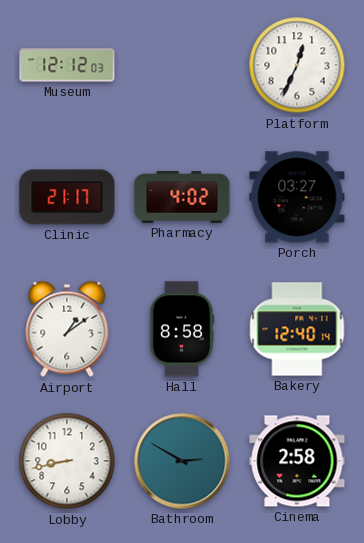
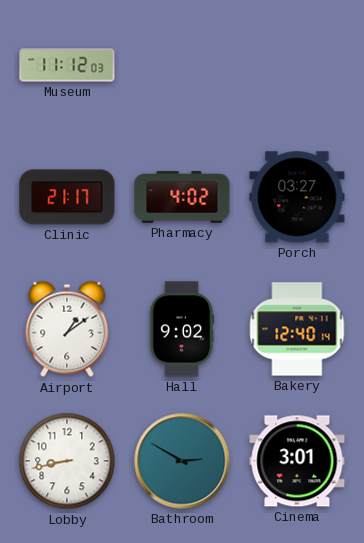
Museum: 12:12 -> 11:12
Platform: 12:34 -> none
Hall: 8:58 -> 9:02
Cinema: 2:58 -> 3:01
